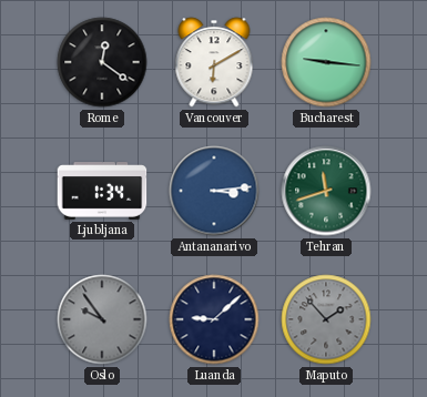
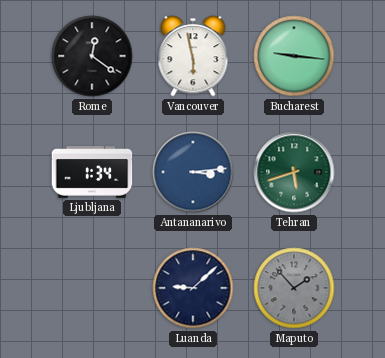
Vancouver: 6:10 -> 5:58
Tehran: 11:42 -> 5:42
Oslo: 9:54 -> none
